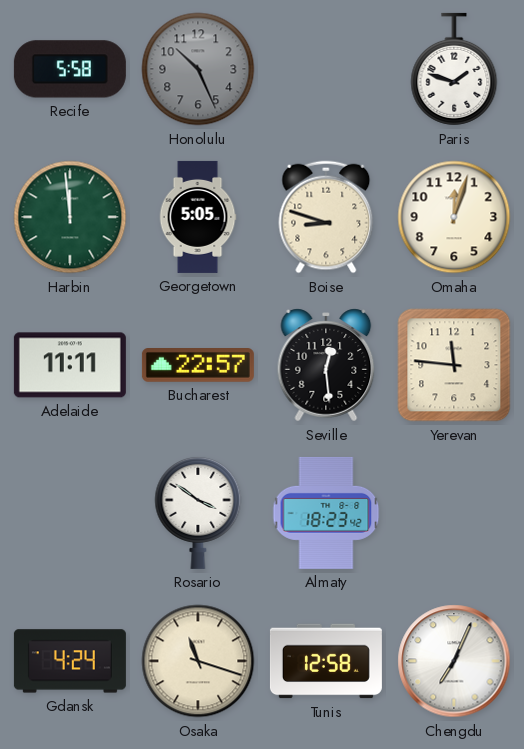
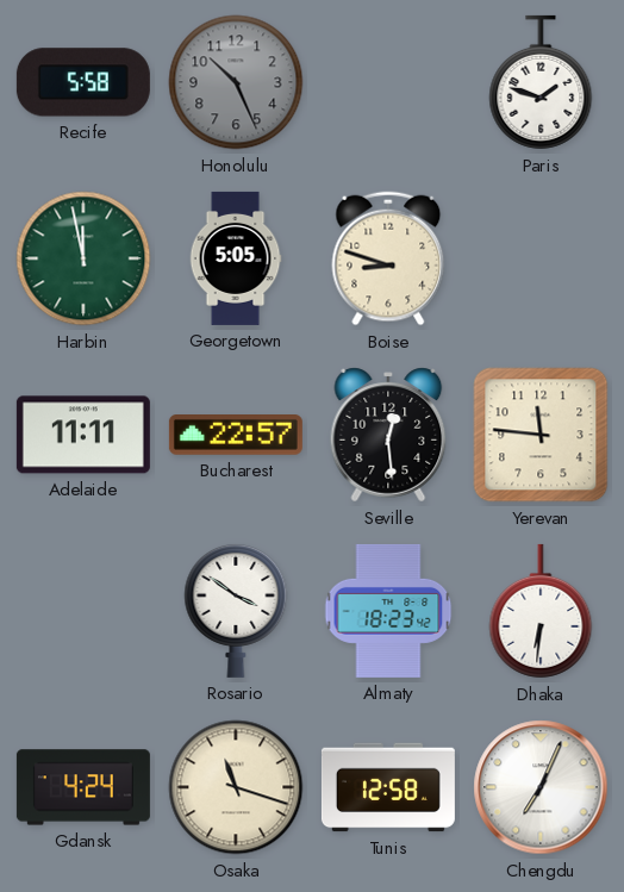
Harbin: 11:59 -> 11:58
Omaha: 12:03 -> none
Dhaka: none -> 6:31
